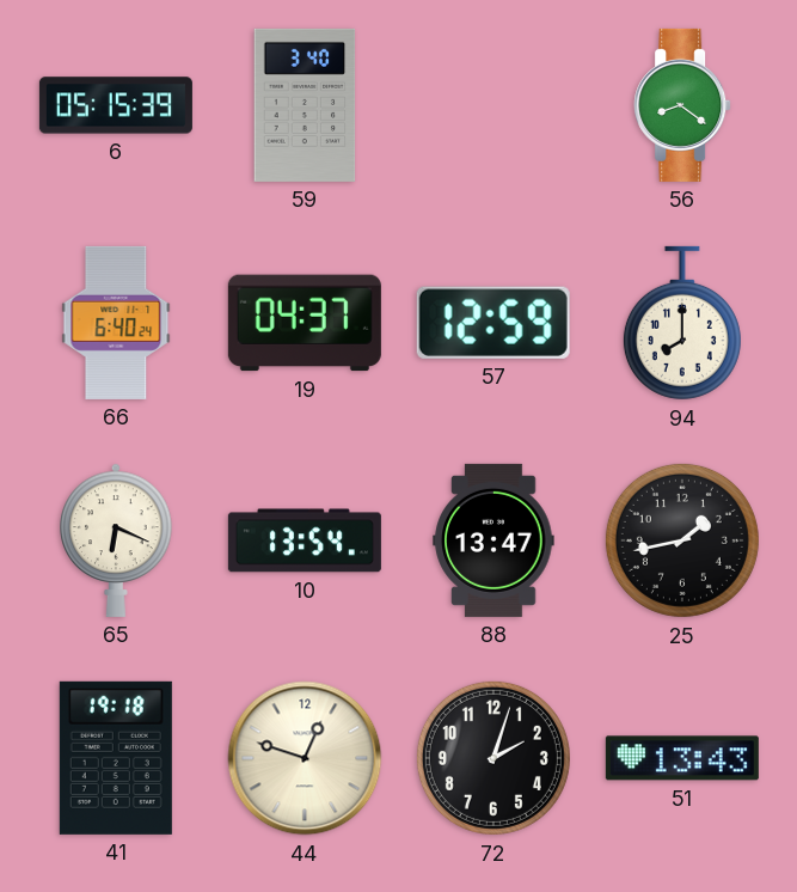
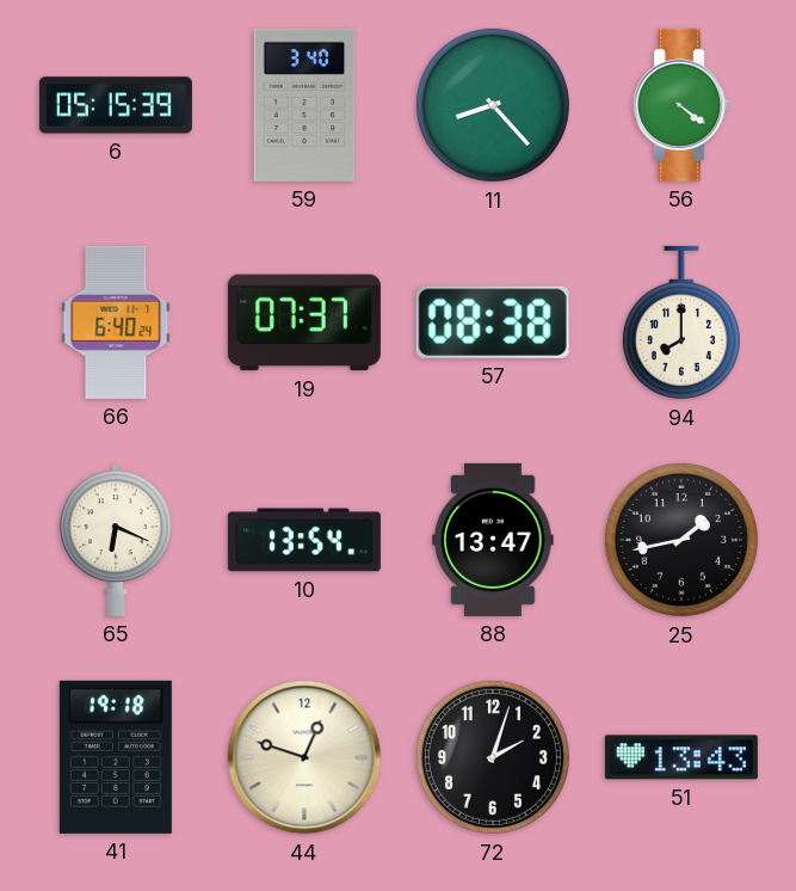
11: none -> 8:23
56: 8:21 -> 4:21
19: 04:37 -> 07:37
57: 12:59 -> 08:38
